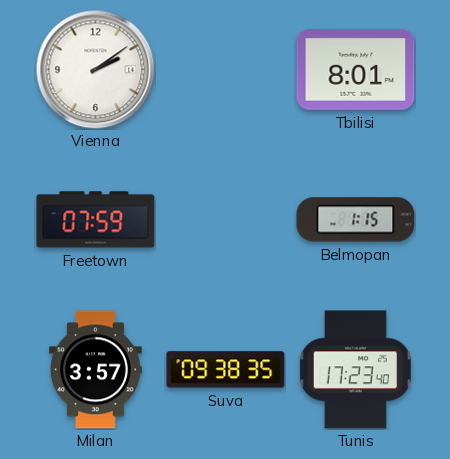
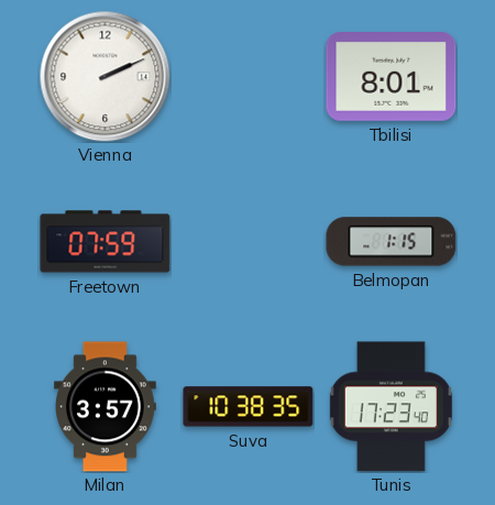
Vienna: 2:09 -> 2:11
Suva: 09:38 -> 10:38
